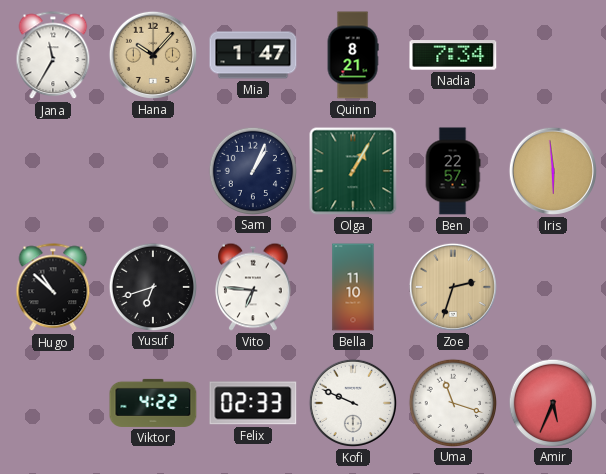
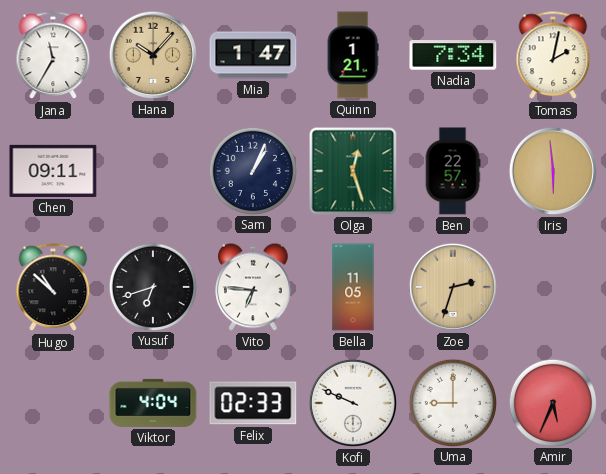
Quinn: 8:21 -> 1:21
Tomas: none -> 2:02
Chen: none -> 09:11
Olga: 1:05 -> 12:27
Bella: 11:10 -> 11:05
Viktor: 4:22 -> 4:04
Uma: 11:18 -> 9:00
